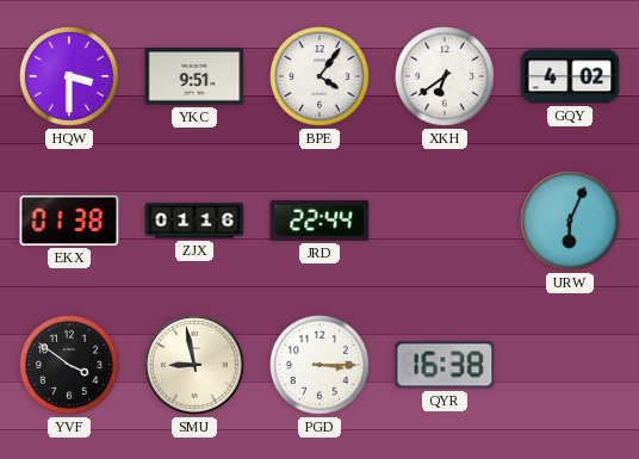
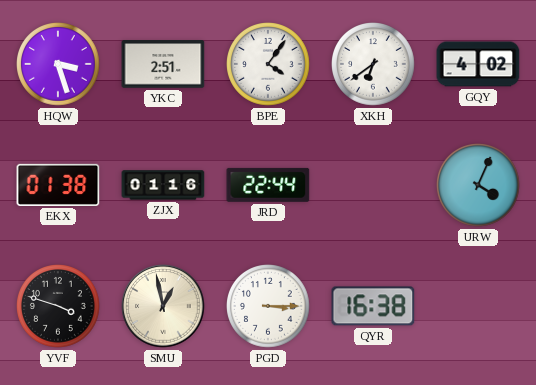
HQW: 3:30 -> 3:27
YKC: 9:51 -> 2:51
URW: 6:04 -> 4:04
YVF: 3:51 -> 3:48
SMU: 8:58 -> 12:58
